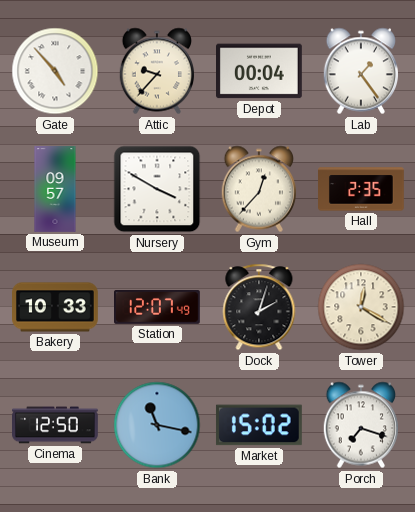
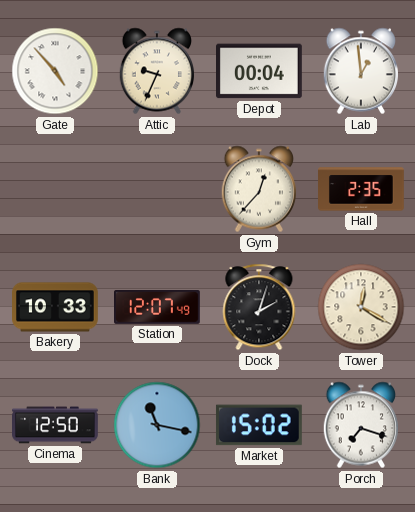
Attic: 9:37 -> 9:34
Lab: 1:24 -> 12:59
Museum: 09:57 -> none
Nursery: 3:50 -> none
